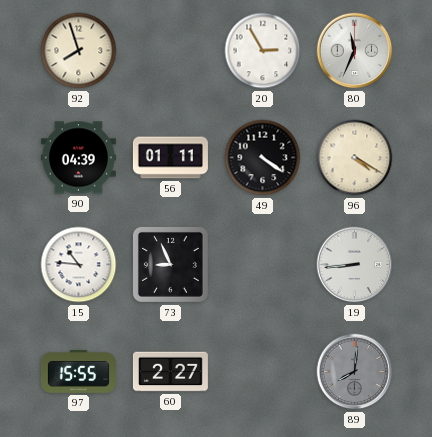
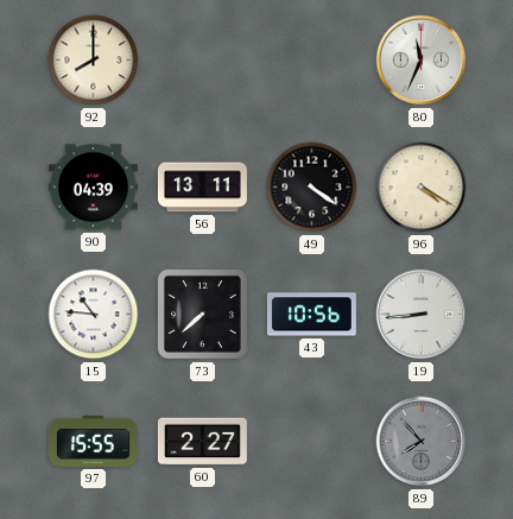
92: 7:57 -> 8:00
20: 2:55 -> none
56: 01:11 -> 13:11
73: 8:56 -> 7:38
43: none -> 10:56
89: 8:01 -> 7:53
